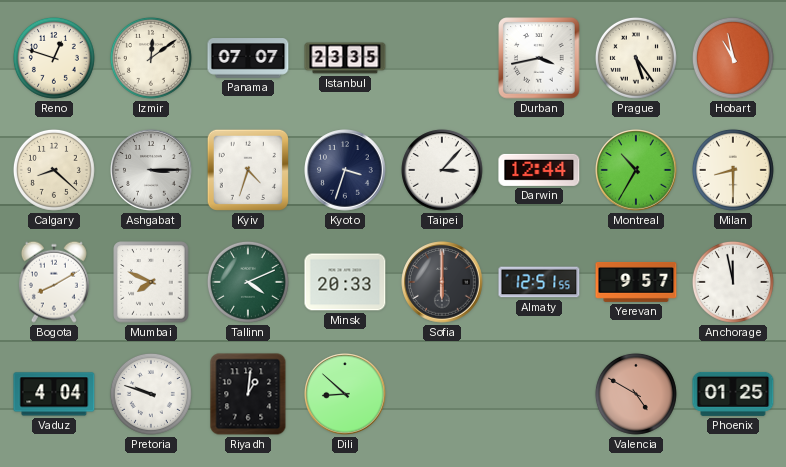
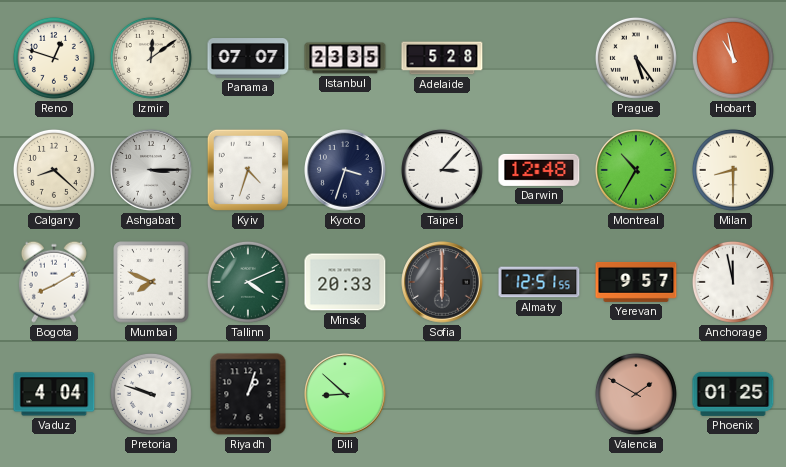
Adelaide: none -> 5:28
Durban: 3:43 -> none
Darwin: 12:44 -> 12:48
Riyadh: 1:01 -> 1:03
Valencia: 4:50 -> 1:50
